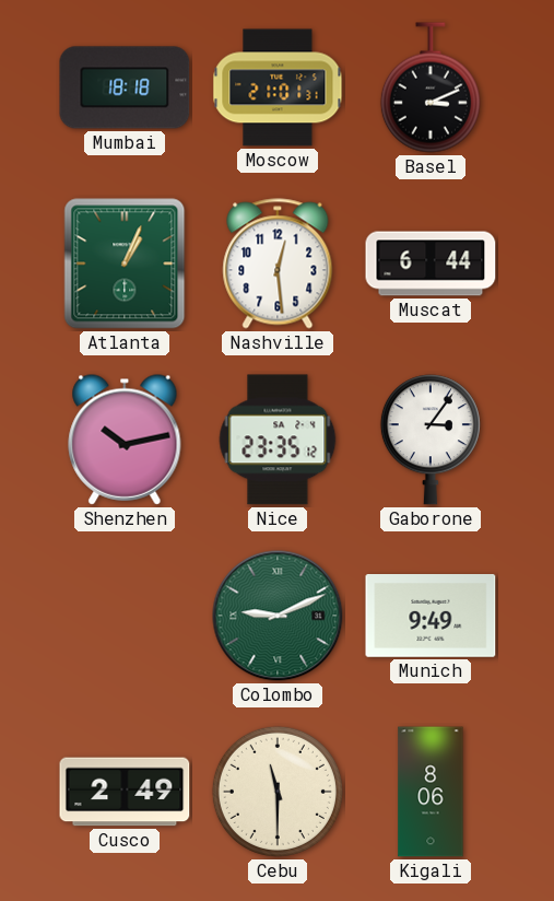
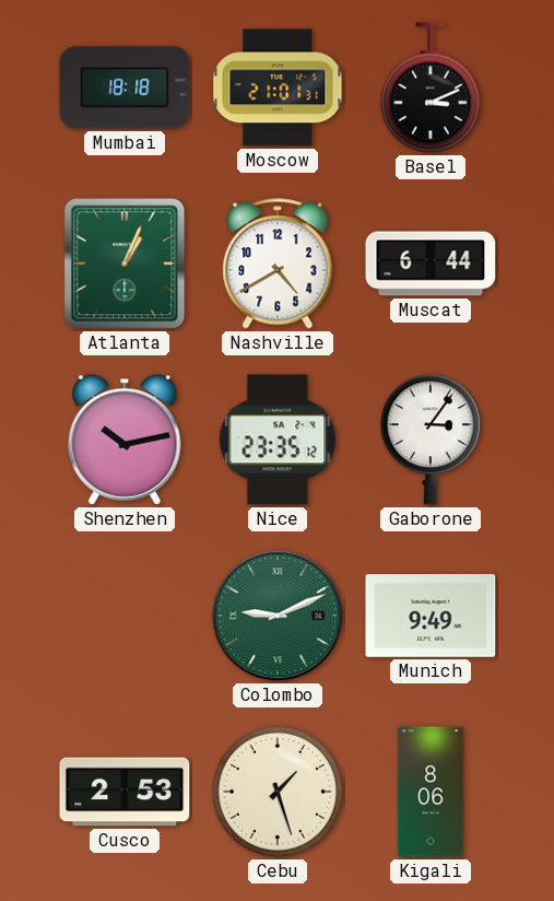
Nashville: 12:29 -> 4:40
Cusco: 2:49 -> 2:53
Cebu: 11:30 -> 1:27
